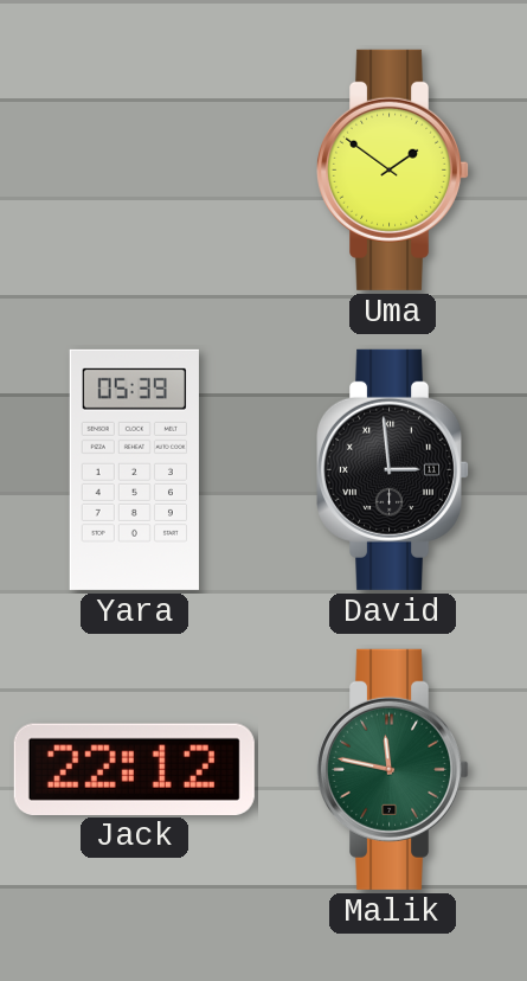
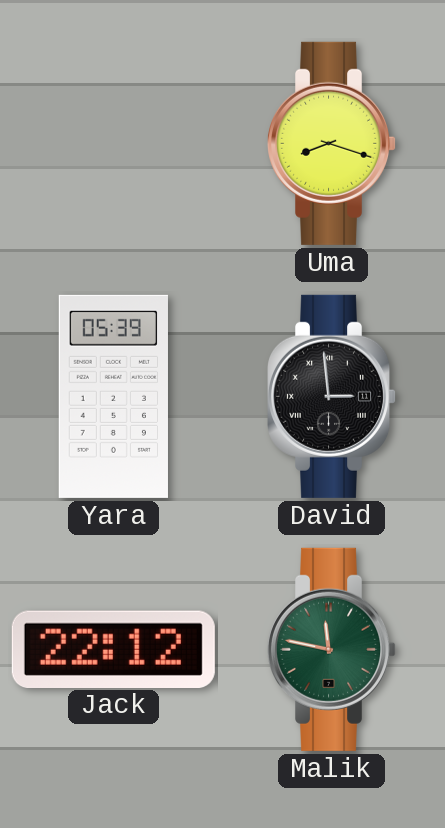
Uma: 1:51 -> 8:18
